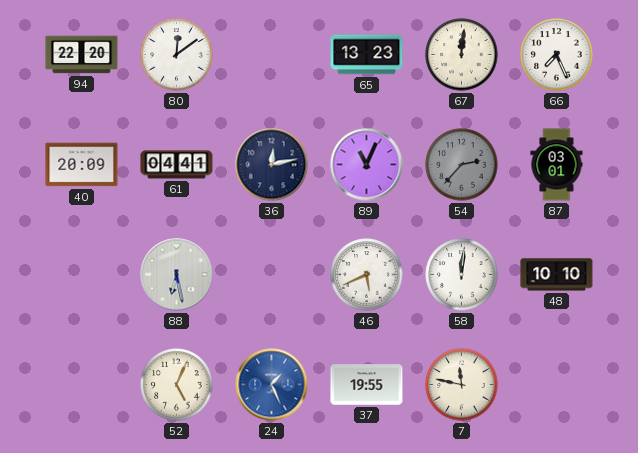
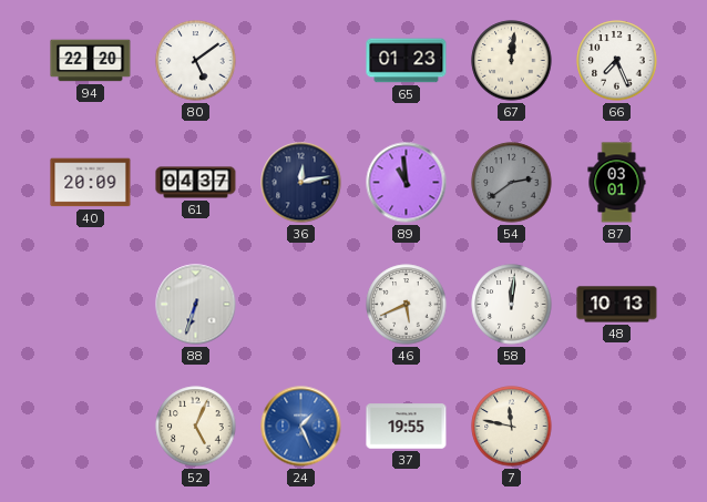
80: 12:09 -> 5:09
65: 13:23 -> 01:23
61: 04:41 -> 04:37
89: 11:04 -> 10:59
54: 2:37 -> 2:39
88: 6:28 -> 6:33
48: 10:10 -> 10:13
